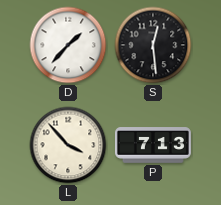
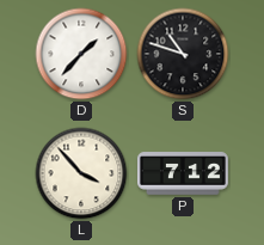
S: 12:29 -> 10:48
P: 7:13 -> 7:12
